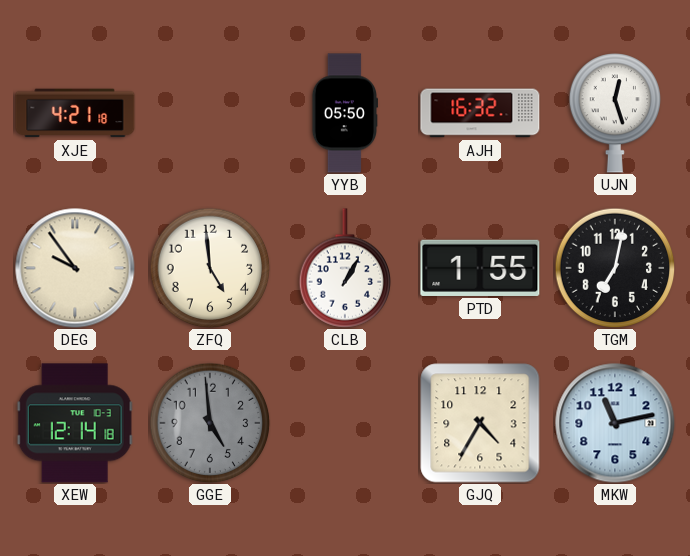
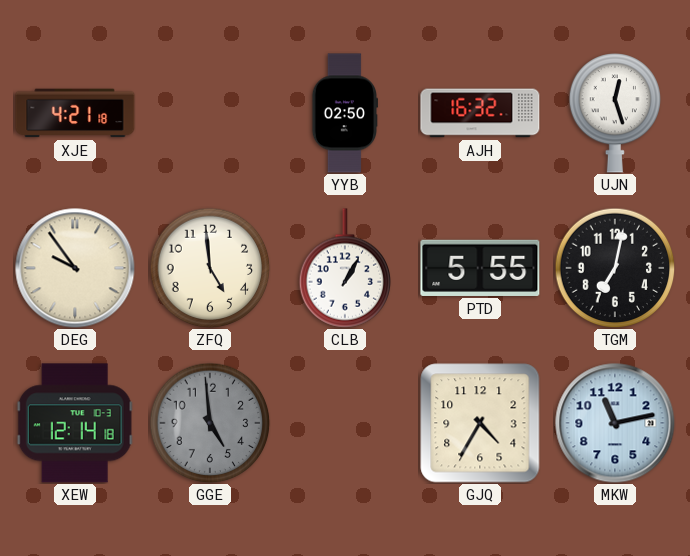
YYB: 05:50 -> 02:50
PTD: 1:55 -> 5:55
